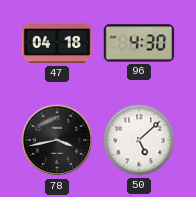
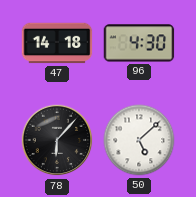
47: 04:18 -> 14:18
78: 3:43 -> 6:07
